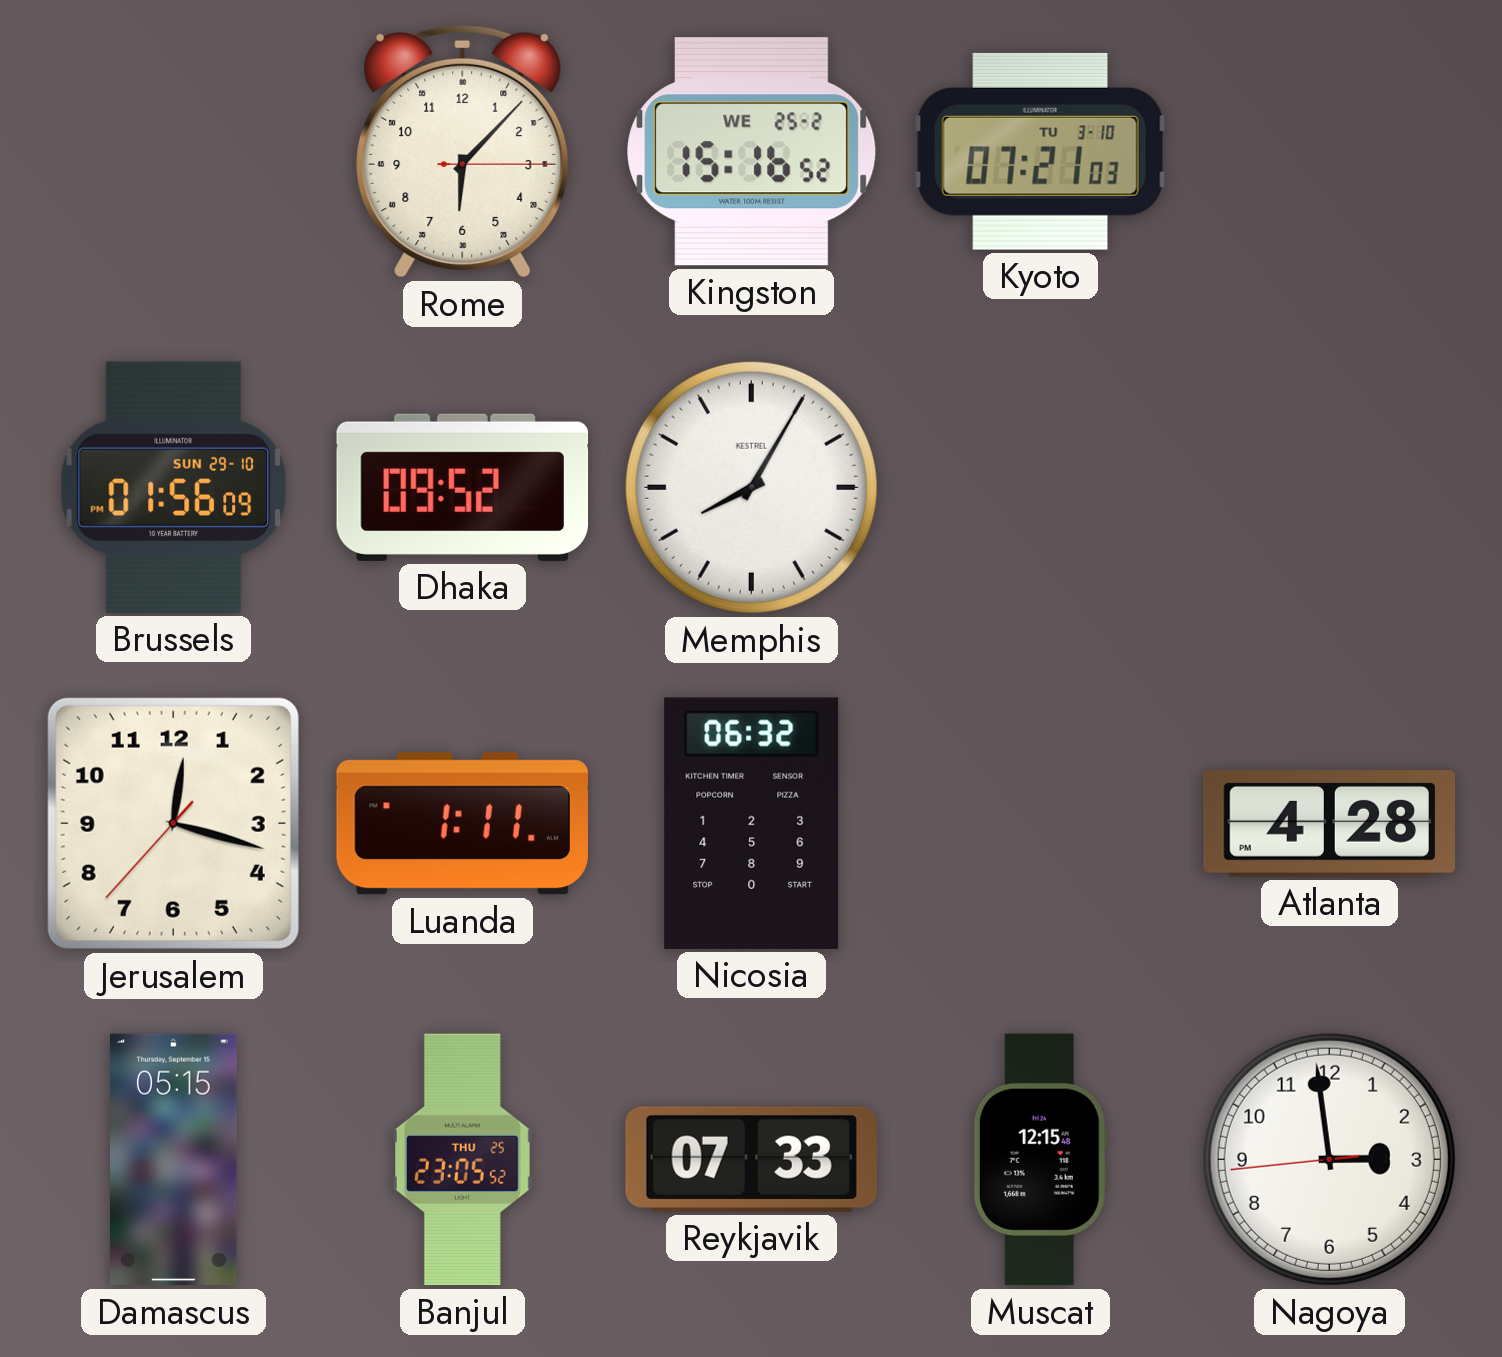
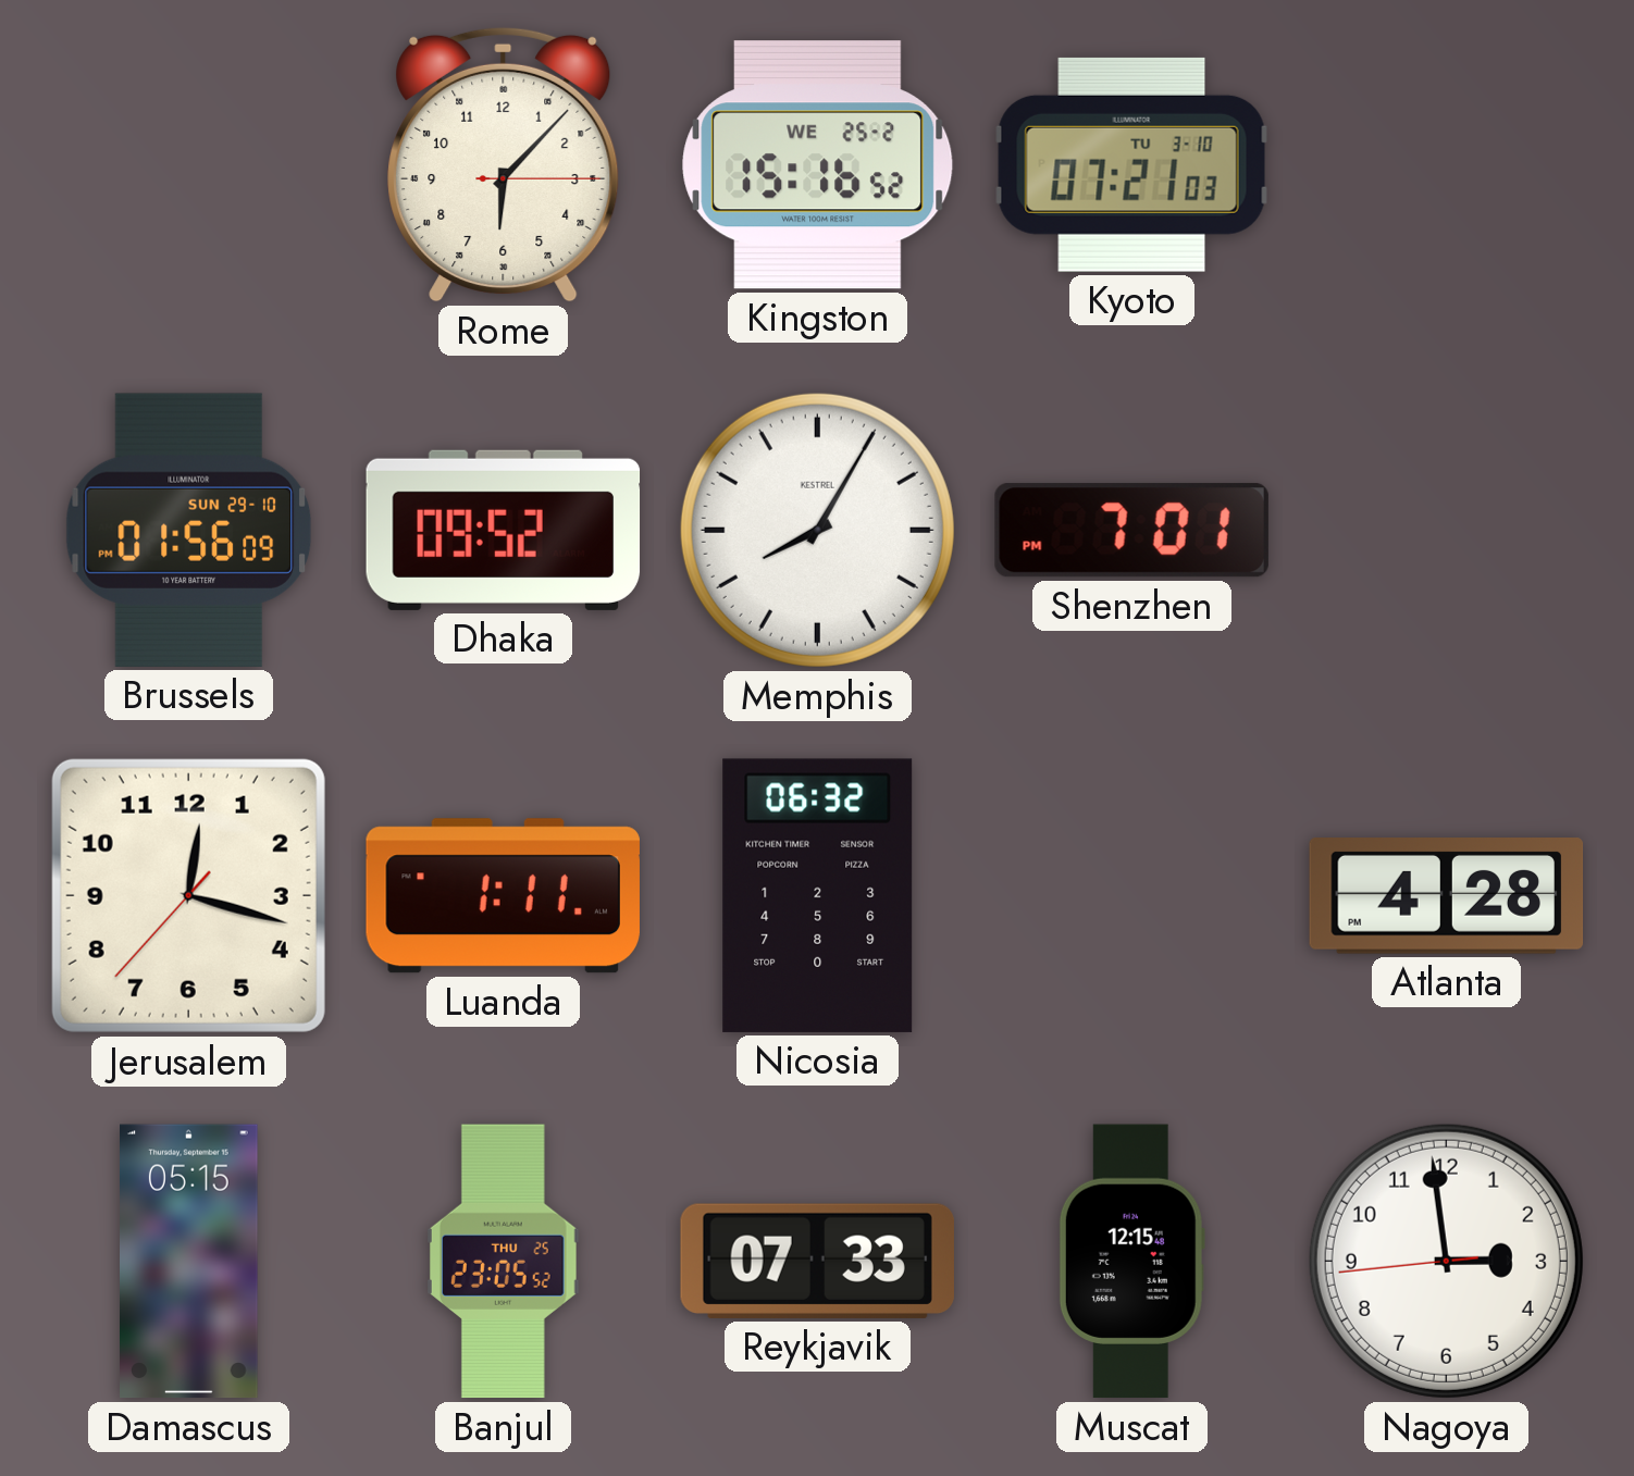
Shenzhen: none -> 7:01
